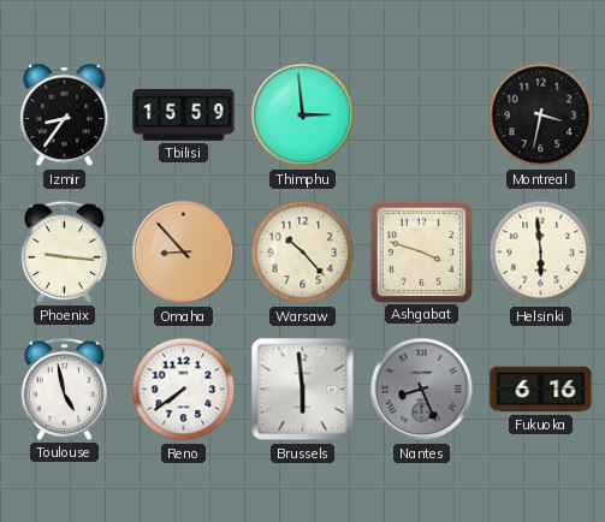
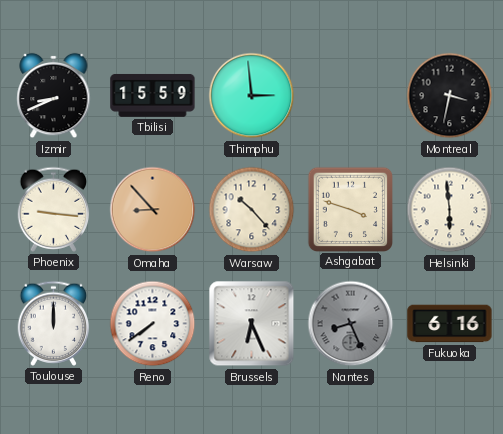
Izmir: 8:36 -> 8:41
Toulouse: 4:58 -> 12:00
Brussels: 5:59 -> 6:26
